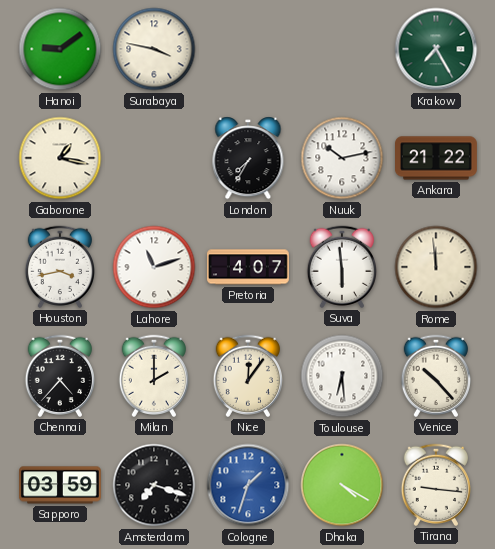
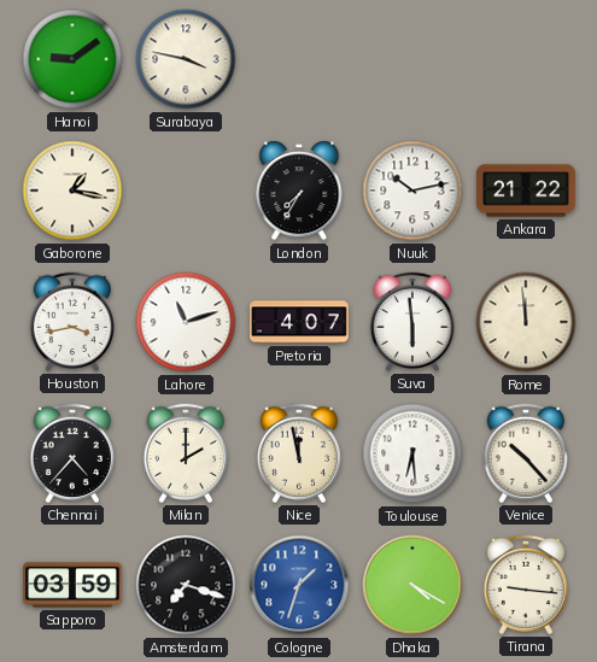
Krakow: 7:25 -> none
Nice: 12:06 -> 11:58
